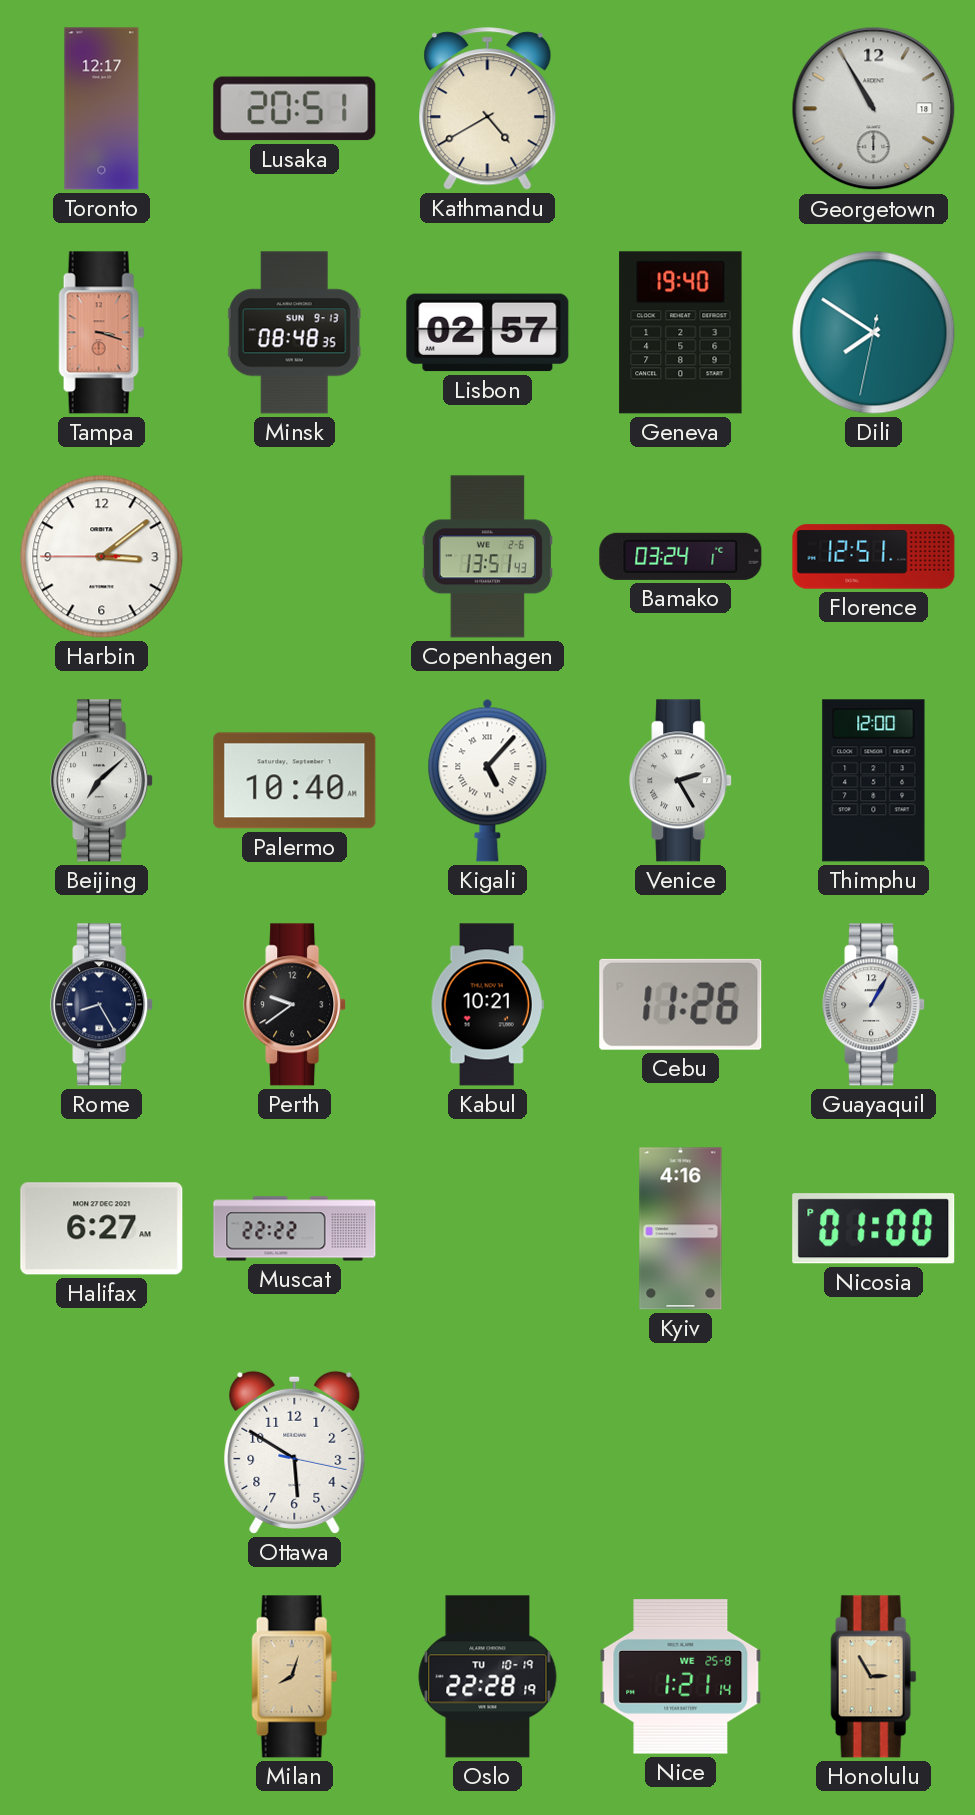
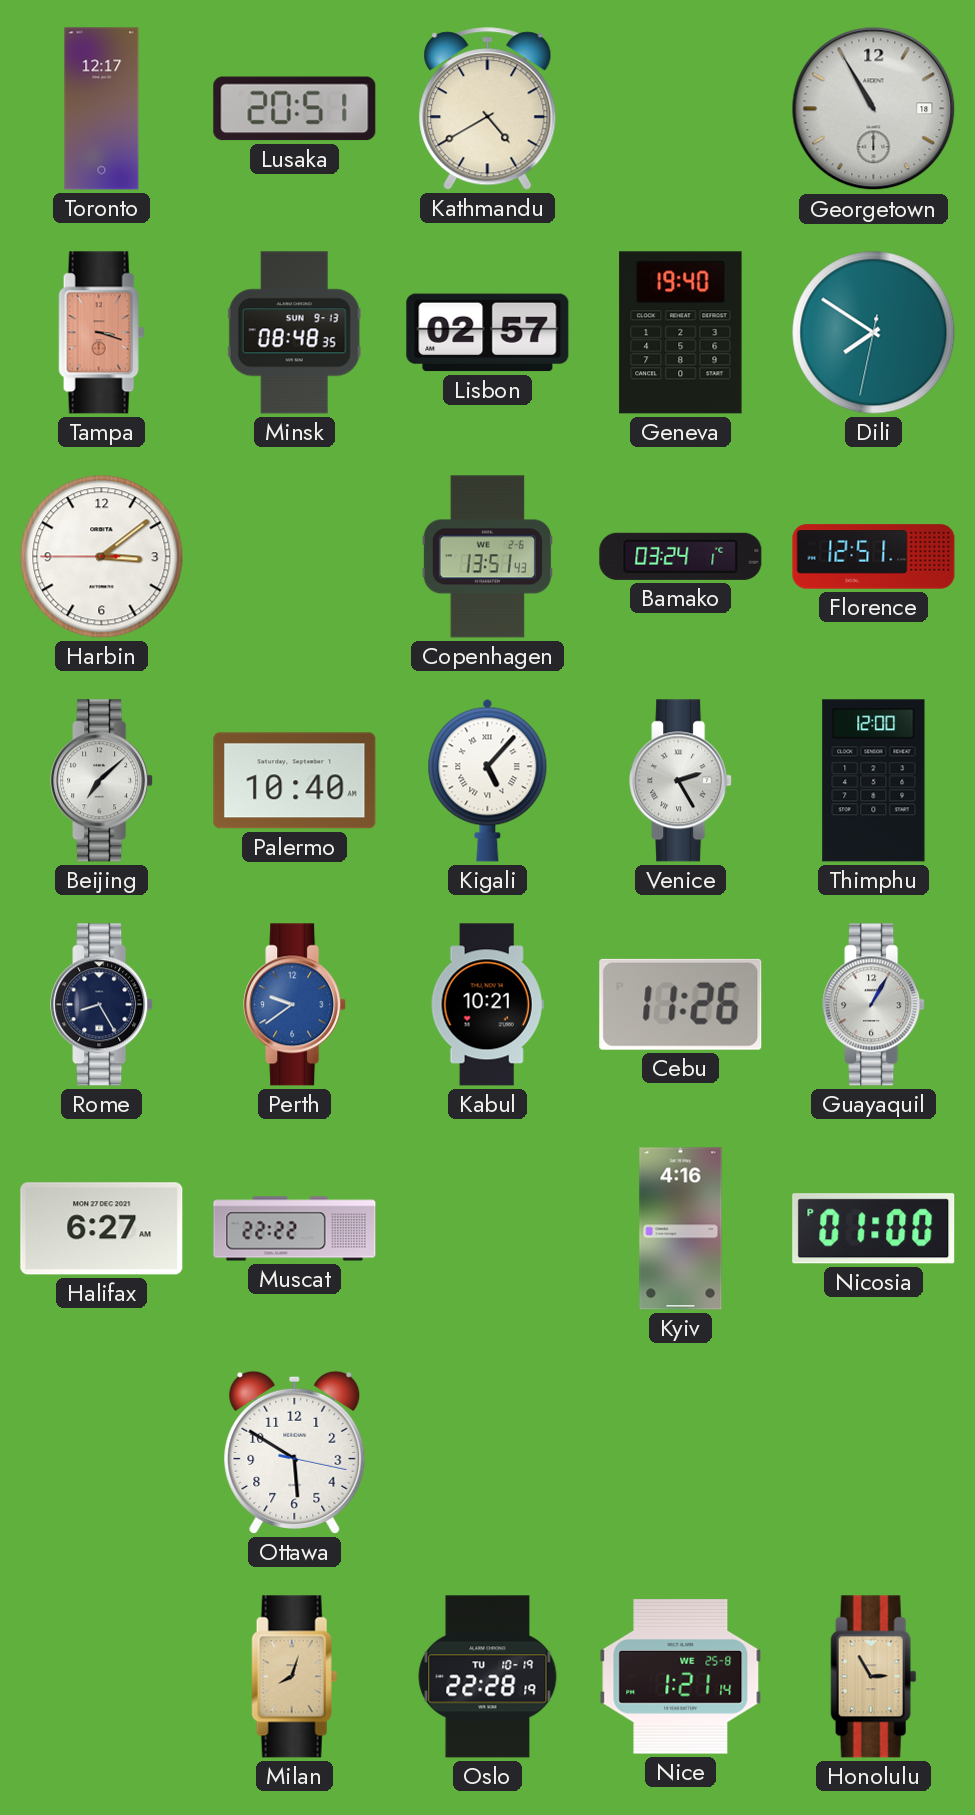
Perth dial: black -> blue
